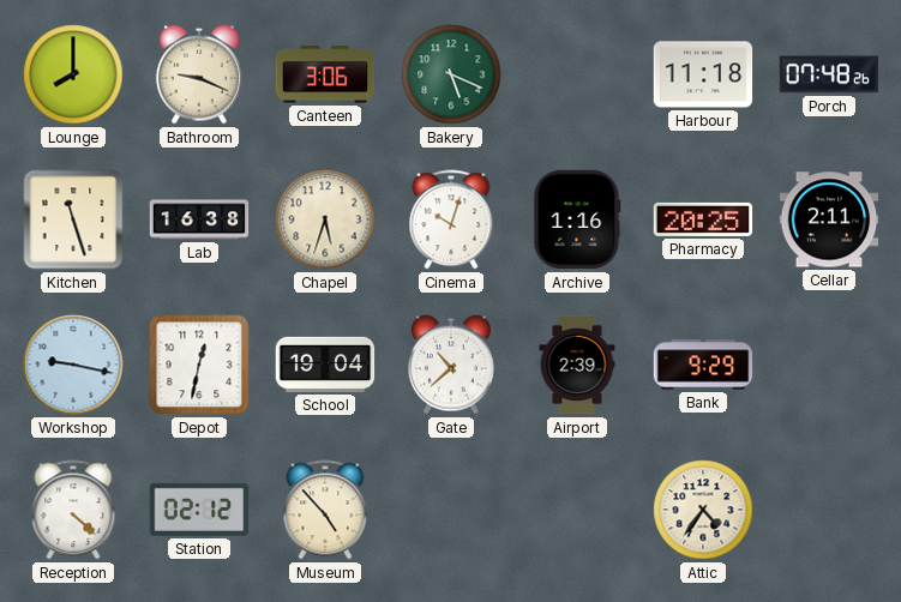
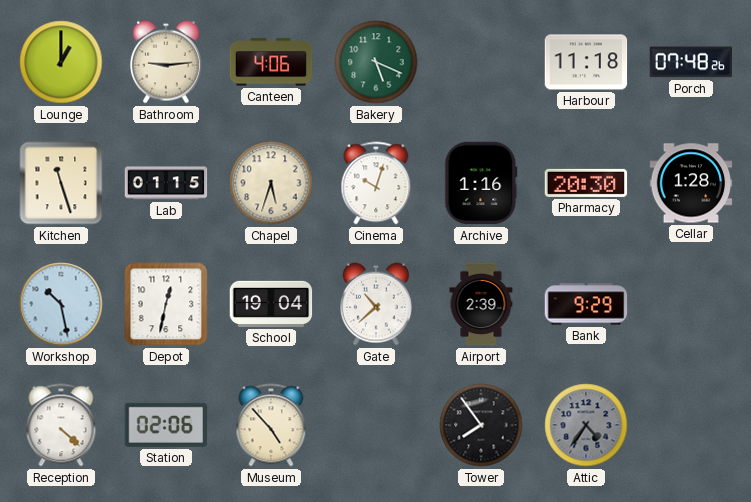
Lounge: 8:00 -> 1:00
Bathroom: 9:19 -> 9:14
Canteen: 3:06 -> 4:06
Lab: 16:38 -> 01:15
Pharmacy: 20:25 -> 20:30
Cellar: 2:11 -> 1:28
Workshop: 9:17 -> 10:28
Station: 02:12 -> 02:06
Tower: none -> 7:54
Attic dial: cream -> grey
